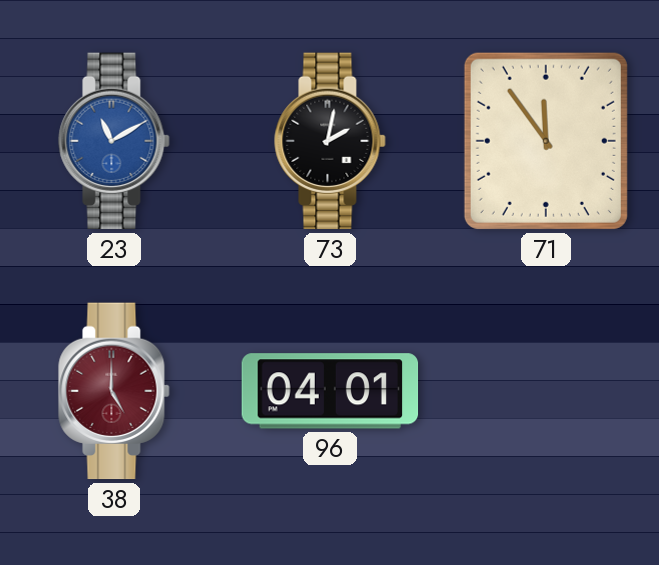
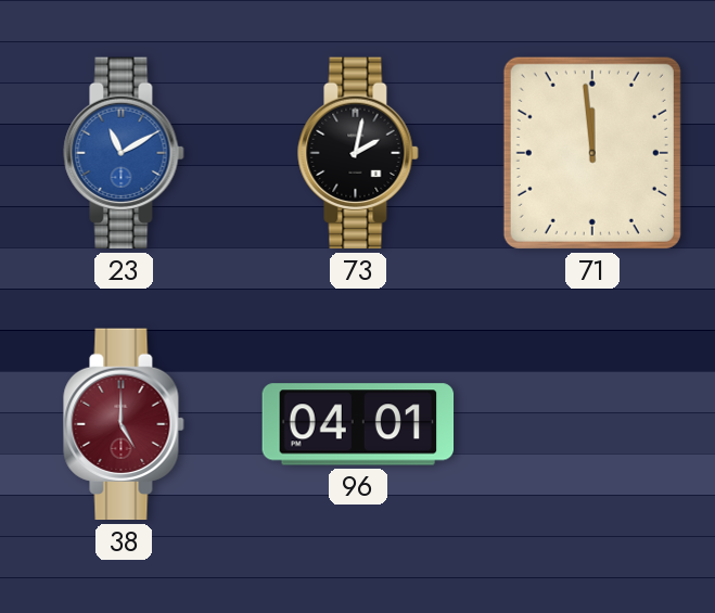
71: 11:54 -> 11:59
